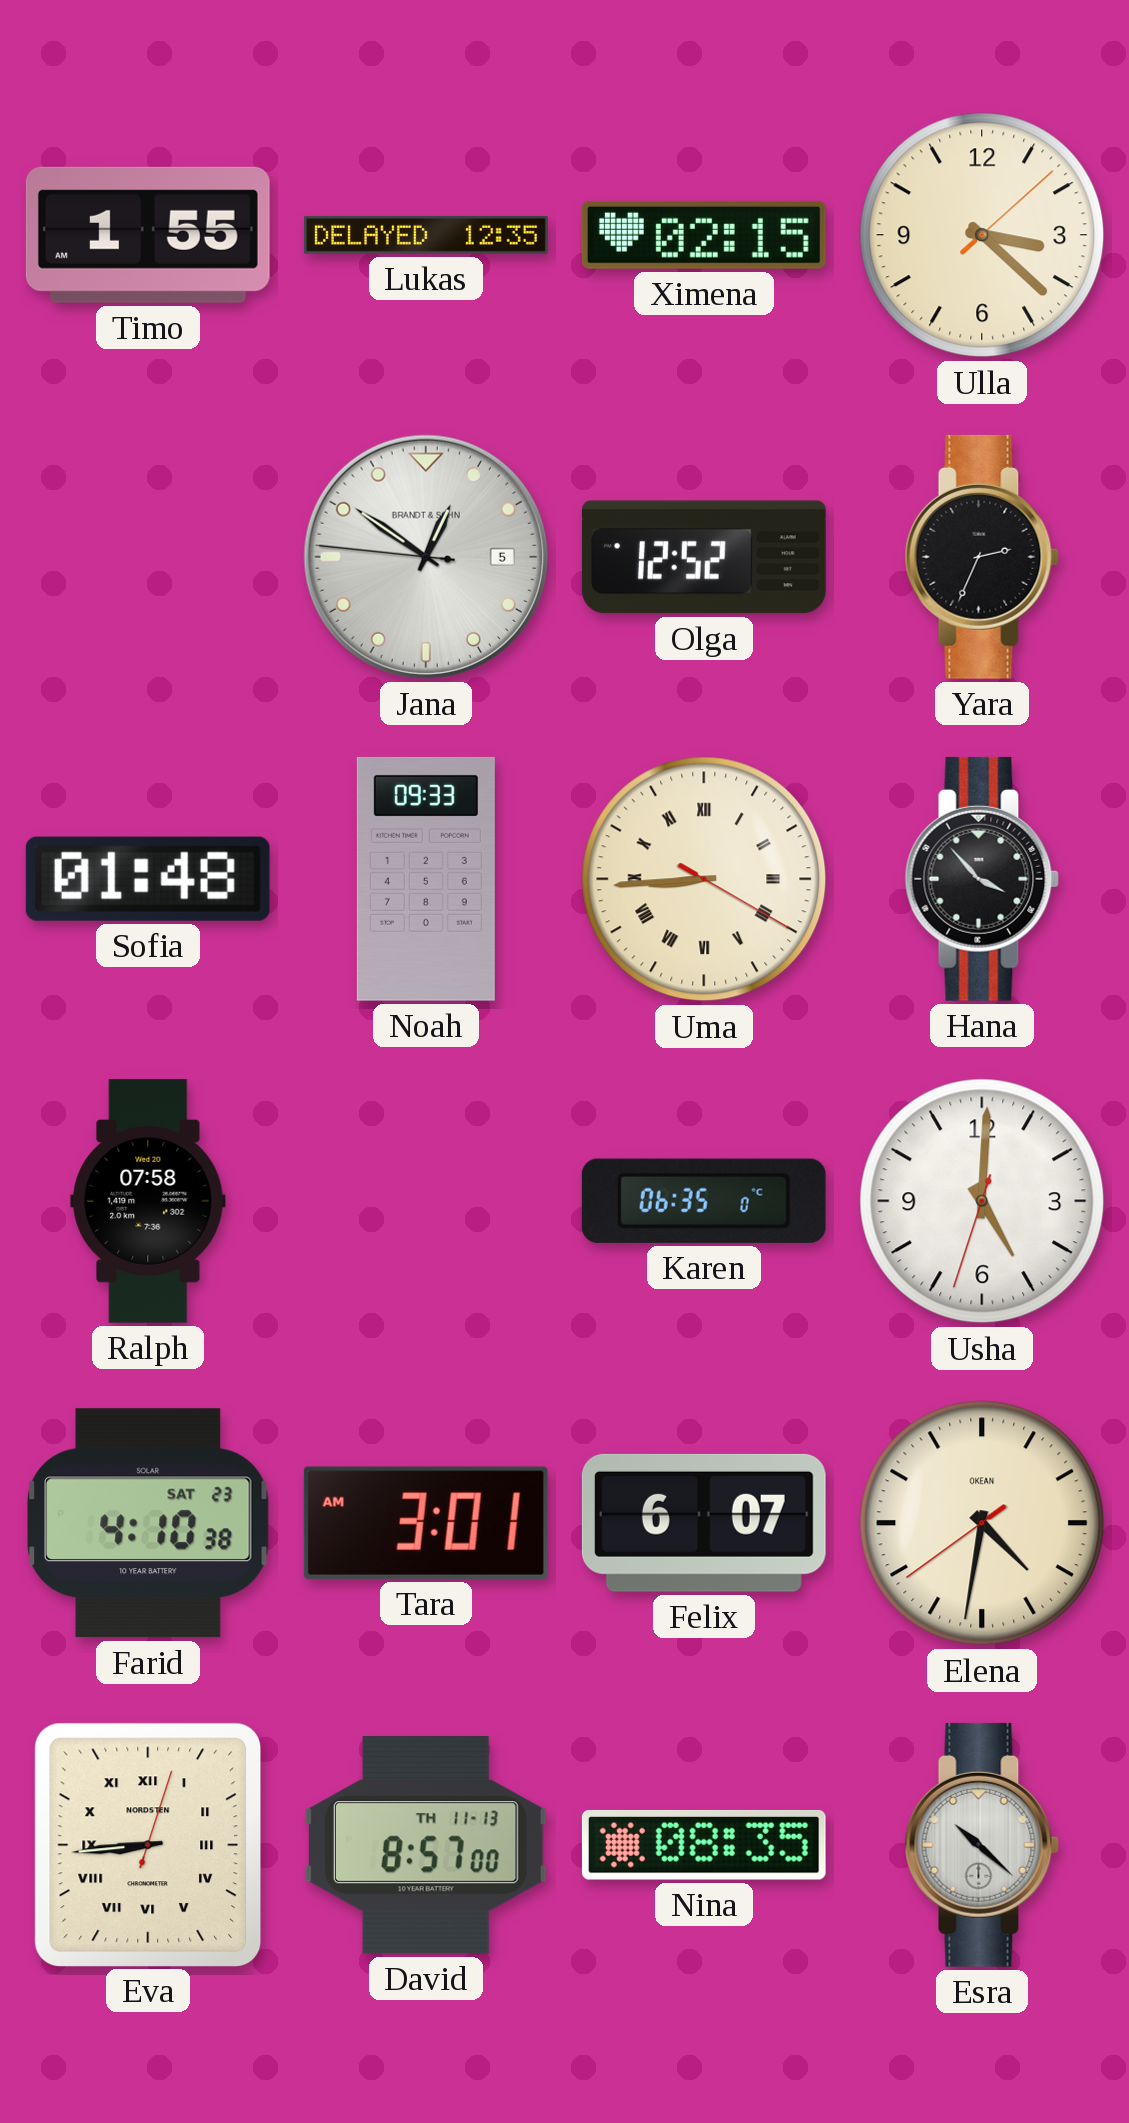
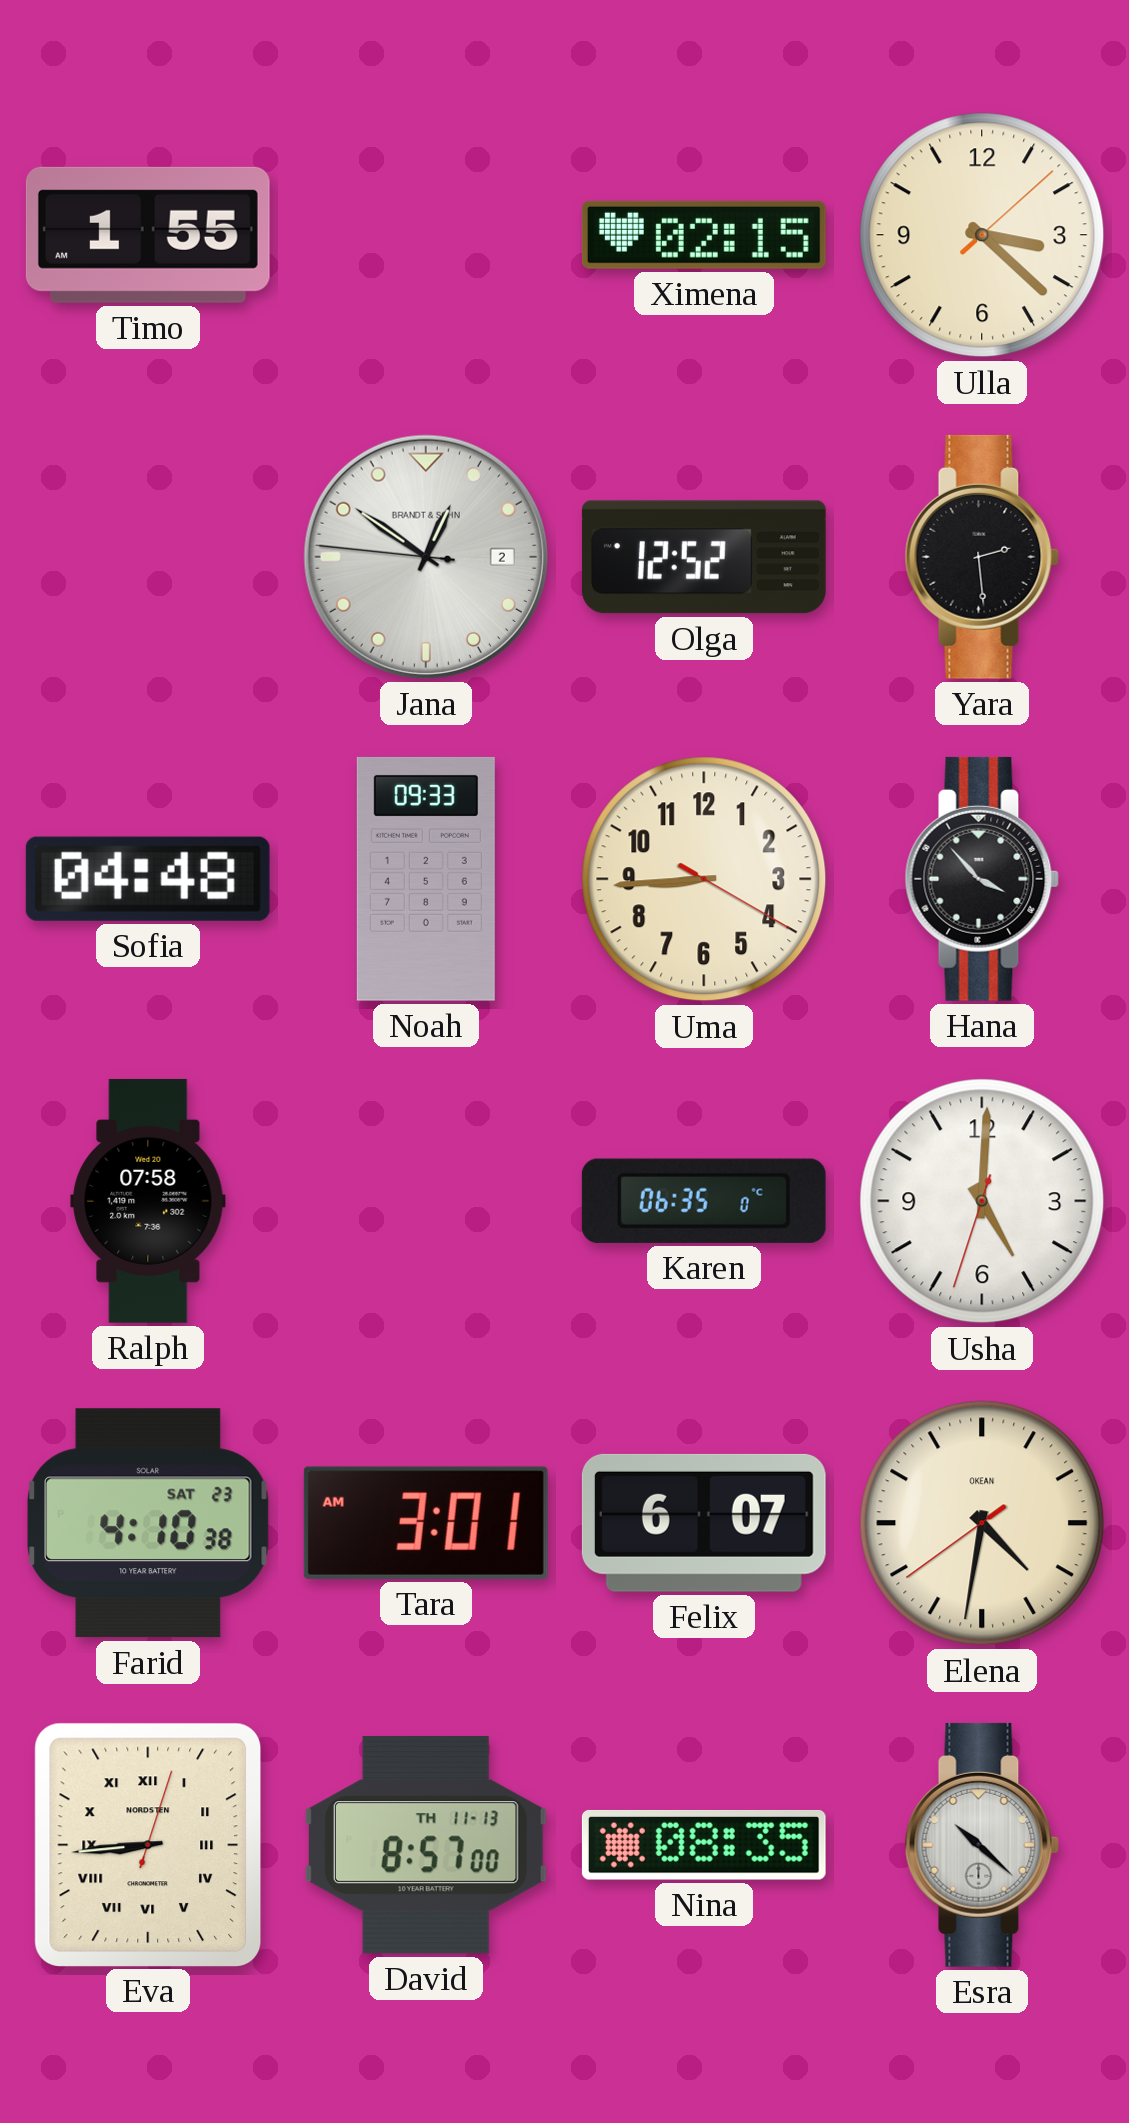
Lukas: 12:35 -> none
Jana date: 5 -> 2
Yara: 2:34 -> 2:29
Sofia: 01:48 -> 04:48
Uma numerals: Roman -> Arabic
